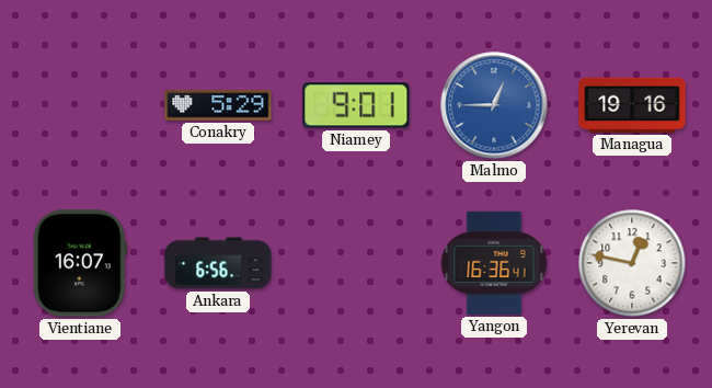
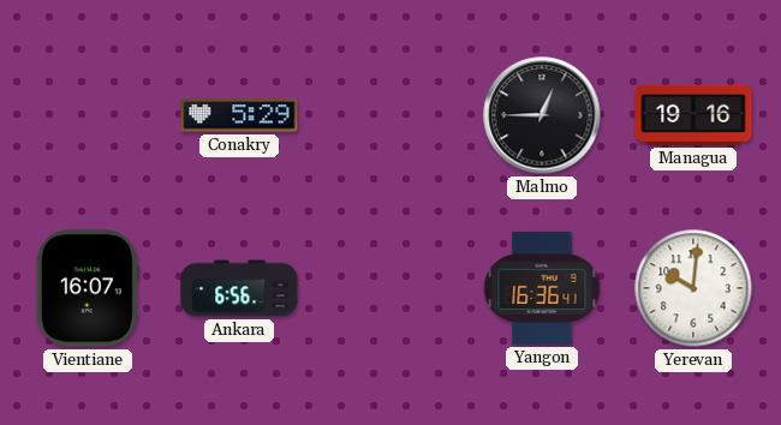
Niamey: 9:01 -> none
Malmo dial: blue -> black
Yerevan: 12:47 -> 10:01
